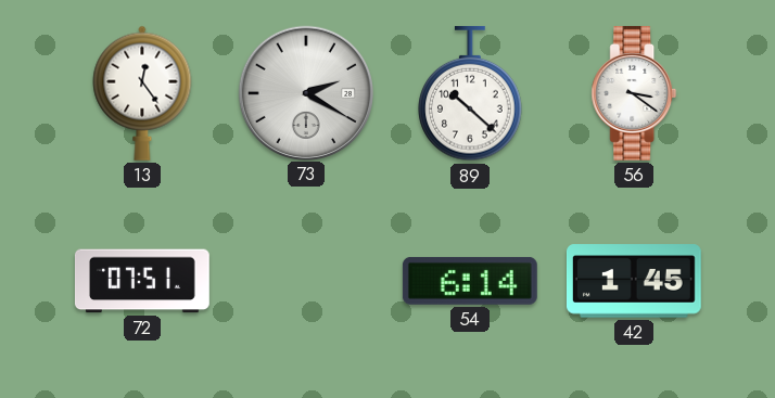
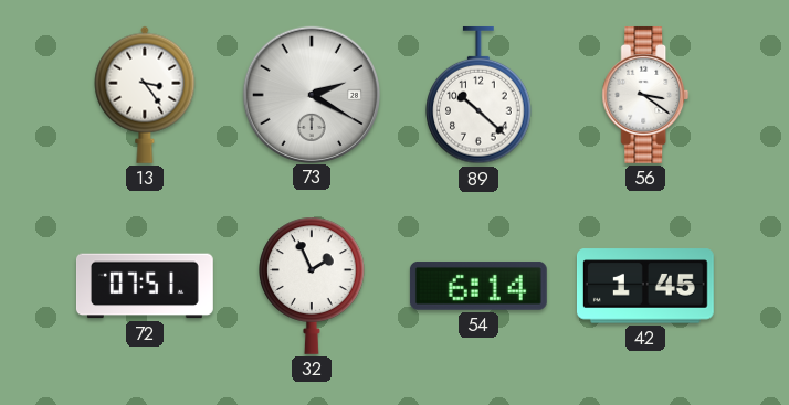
13: 12:24 -> 3:24
32: none -> 1:56
